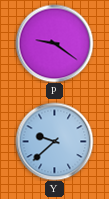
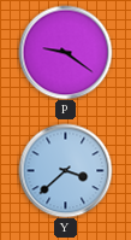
Y: 9:38 -> 3:38
